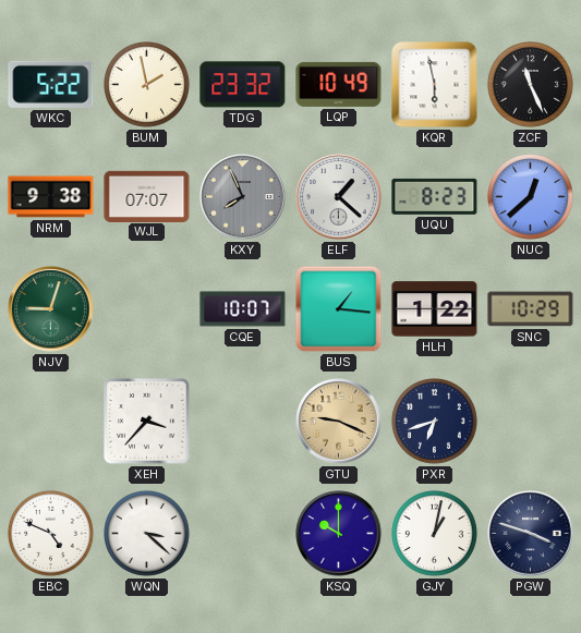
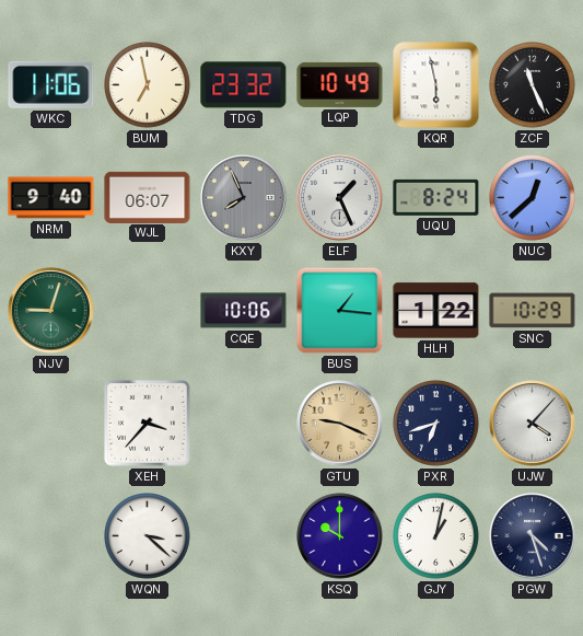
WKC: 5:22 -> 11:06
BUM: 1:58 -> 6:58
NRM: 9:38 -> 9:40
WJL: 07:07 -> 06:07
ELF: 1:22 -> 1:26
UQU: 8:23 -> 8:24
CQE: 10:07 -> 10:06
UJW: none -> 4:07
EBC: 4:49 -> none
PGW: 3:48 -> 4:27
